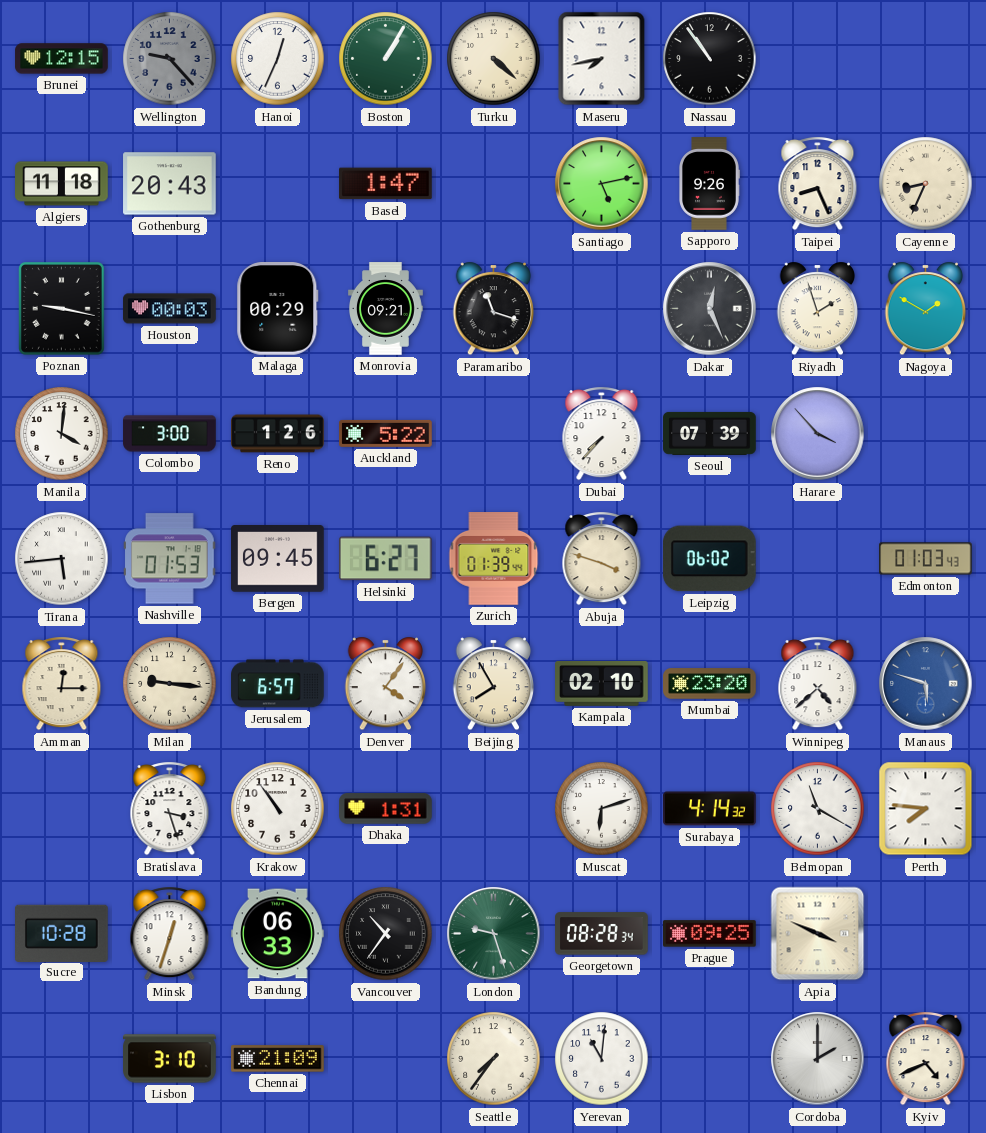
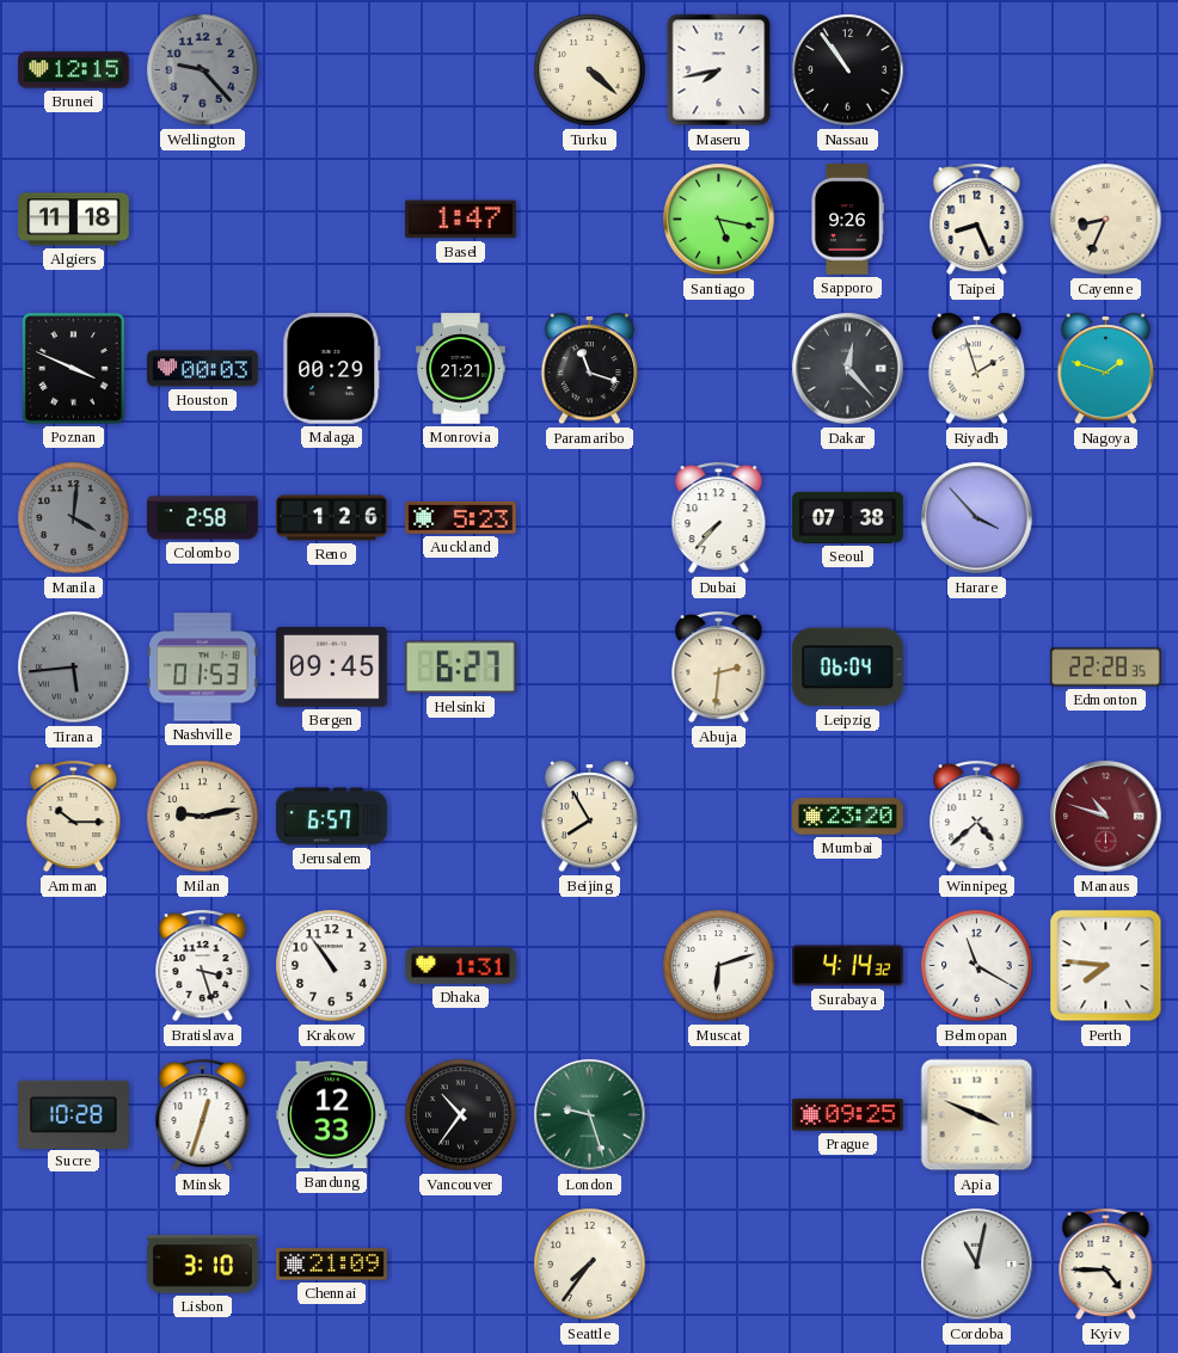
Hanoi: 12:34 -> none
Boston: 1:05 -> none
Gothenburg: 20:43 -> none
Santiago: 5:13 -> 5:17
Poznan: 9:17 -> 3:49
Monrovia: 09:21 -> 21:21
Dakar: 12:26 -> 12:23
Nagoya: 1:50 -> 1:48
Manila dial: white -> grey
Colombo: 3:00 -> 2:58
Auckland: 5:22 -> 5:23
Seoul: 07:39 -> 07:38
Tirana dial: white -> grey
Zurich: 01:39 -> none
Abuja: 3:48 -> 2:31
Leipzig: 06:02 -> 06:04
Edmonton: 01:03 -> 22:28
Amman: 12:15 -> 10:15
Milan: 9:16 -> 9:13
Denver: 4:06 -> none
Kampala: 02:10 -> none
Manaus: 5:48 -> 10:48
Manaus dial: blue -> burgundy
Bandung: 06:33 -> 12:33
Georgetown: 08:28 -> none
Yerevan: 11:01 -> none
Cordoba: 2:00 -> 11:02
Kyiv: 4:41 -> 4:45
